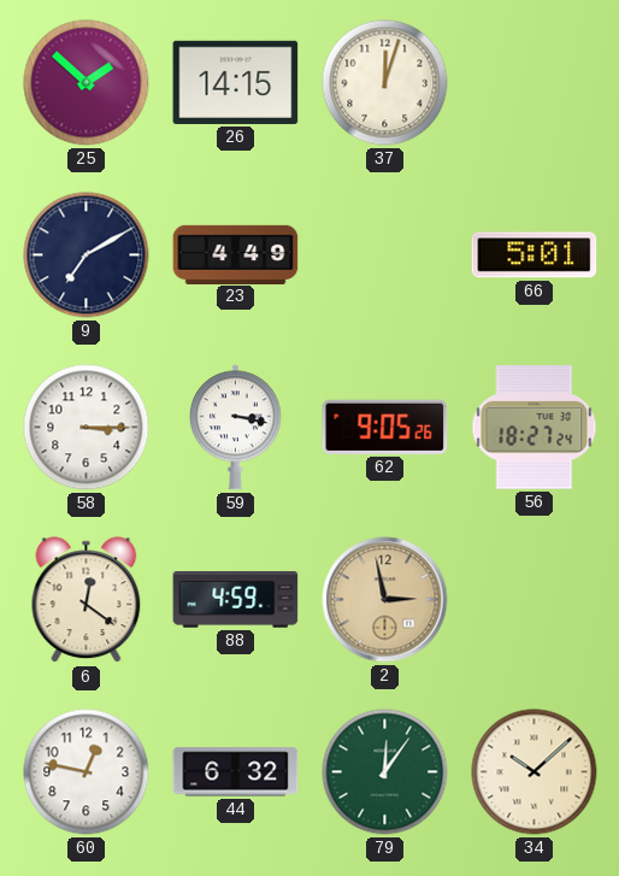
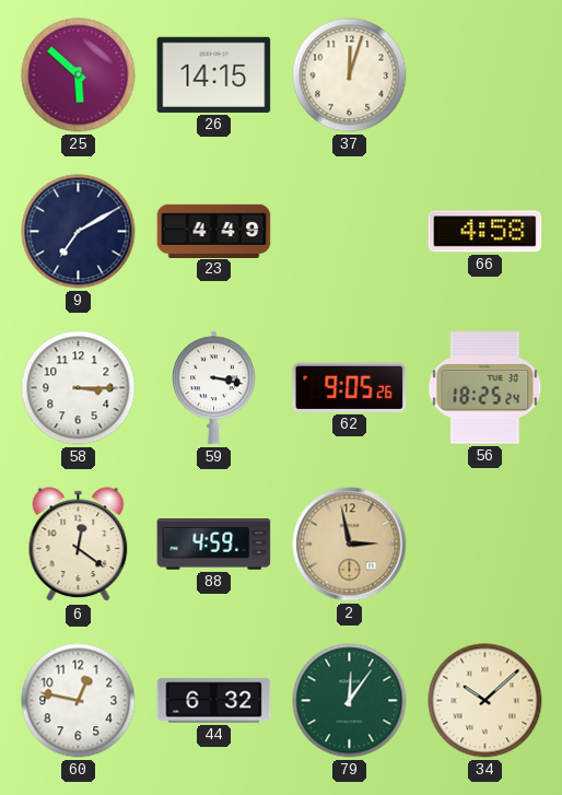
25: 1:52 -> 5:52
66: 5:01 -> 4:58
56: 18:27 -> 18:25
